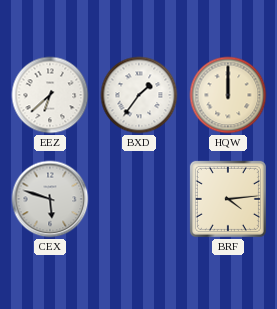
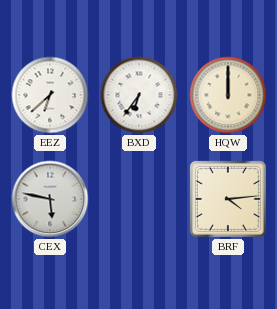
BXD: 1:36 -> 6:36
CEX: 5:48 -> 5:47
